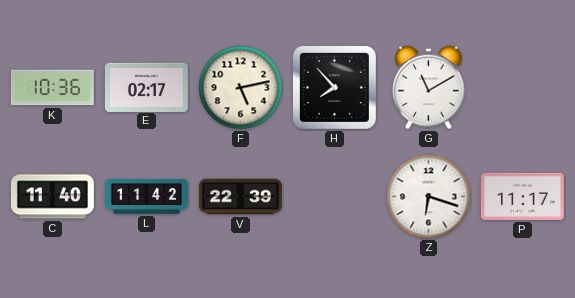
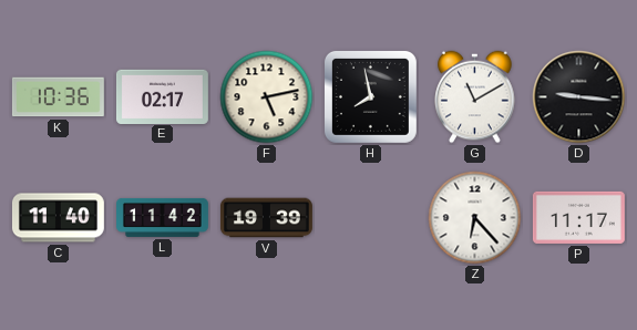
H: 7:53 -> 7:58
D: none -> 9:16
V: 22:39 -> 19:39
Z: 6:18 -> 6:23
